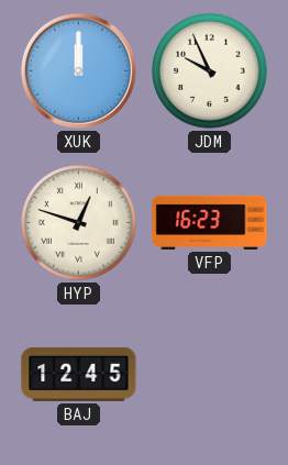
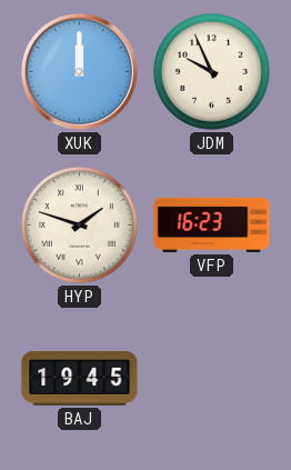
HYP: 12:48 -> 1:48
BAJ: 12:45 -> 19:45
